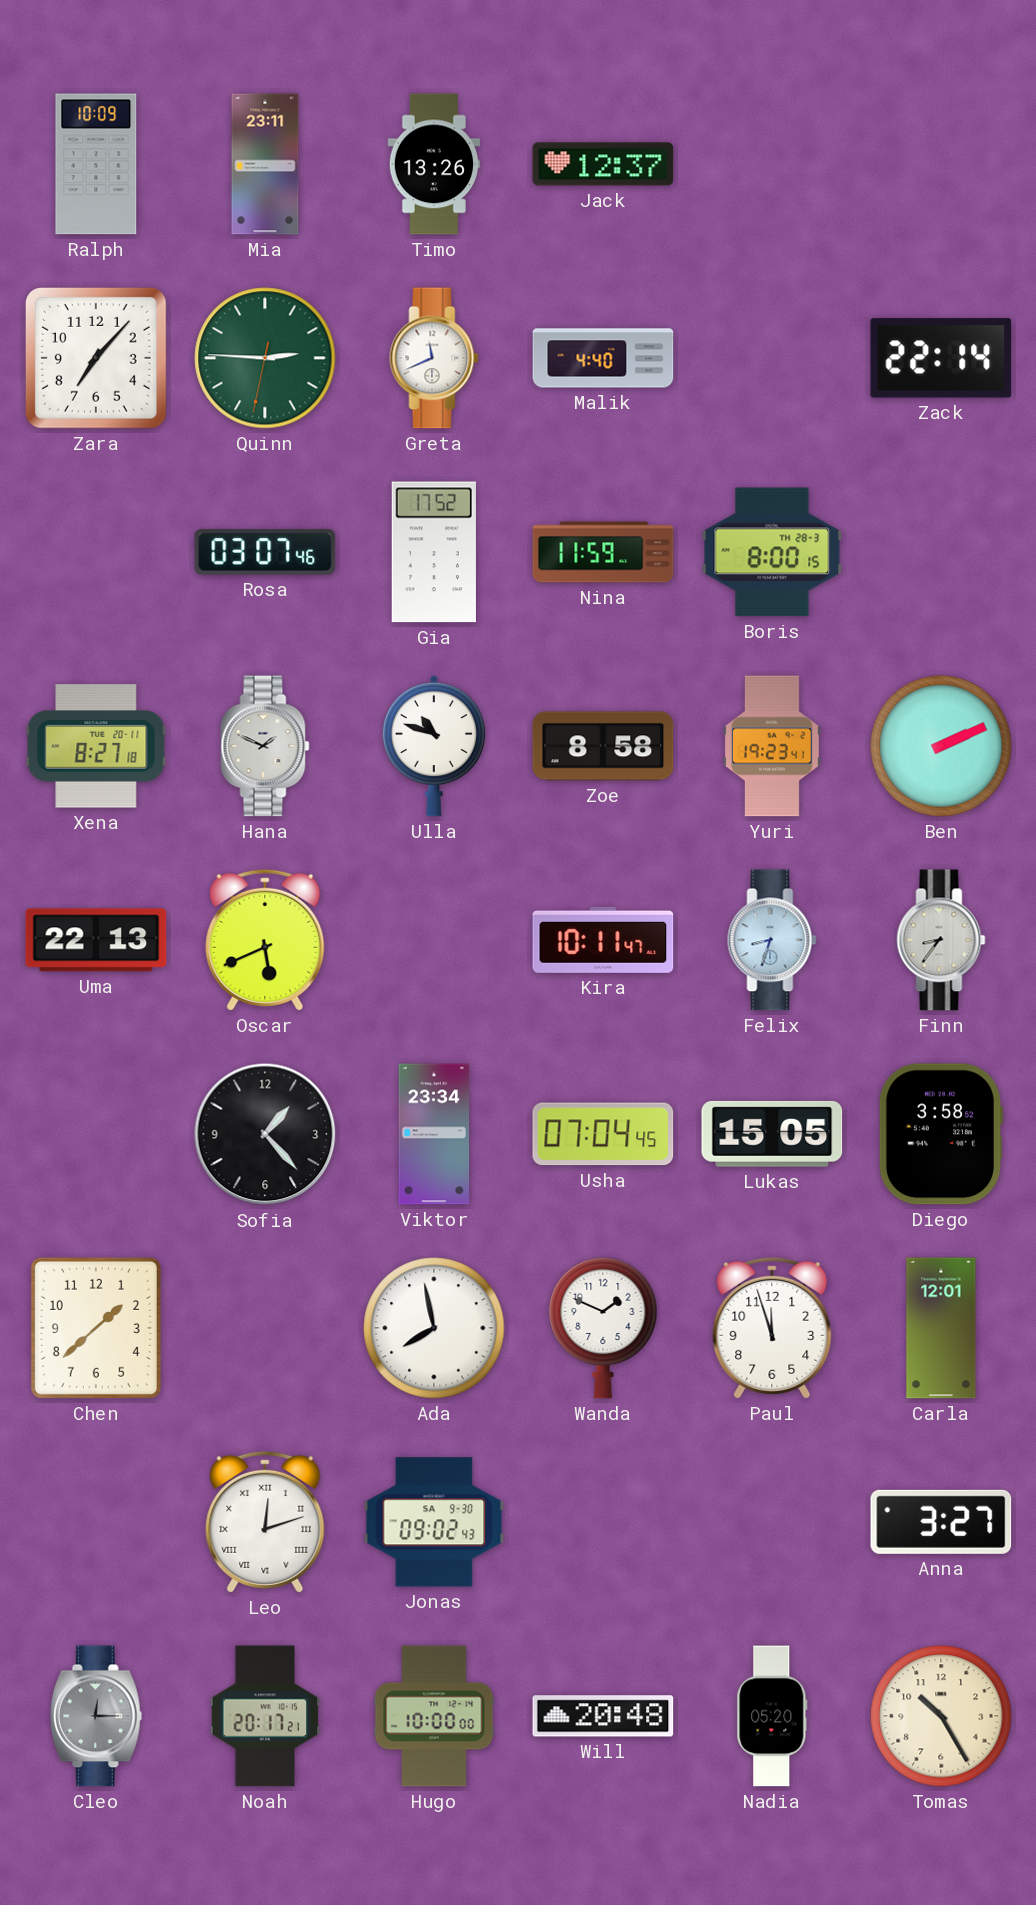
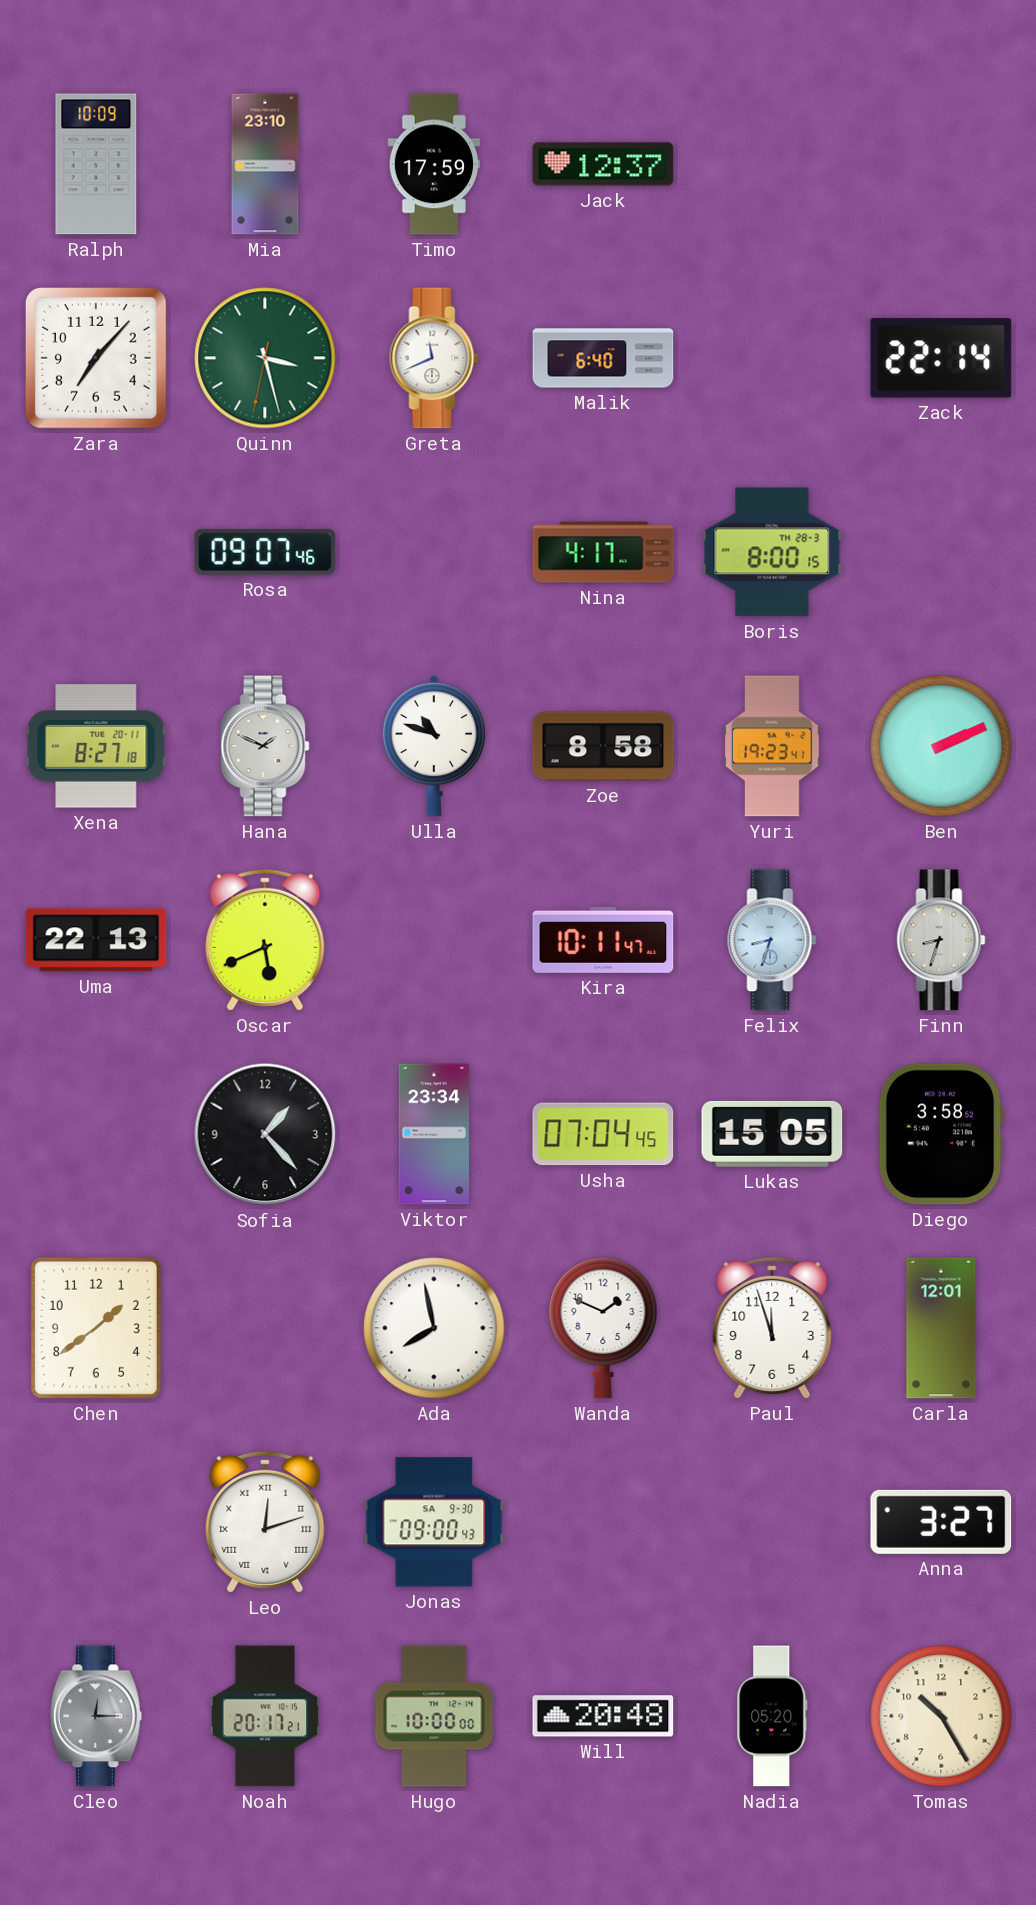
Mia: 23:11 -> 23:10
Timo: 13:26 -> 17:59
Quinn: 2:45 -> 3:27
Malik: 4:40 -> 6:40
Rosa: 03:07 -> 09:07
Gia: 17:52 -> none
Nina: 11:59 -> 4:17
Finn: 8:36 -> 8:33
Chen: 1:38 -> 1:39
Jonas: 09:02 -> 09:00
